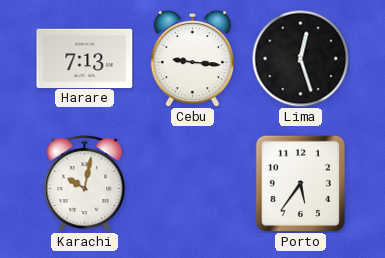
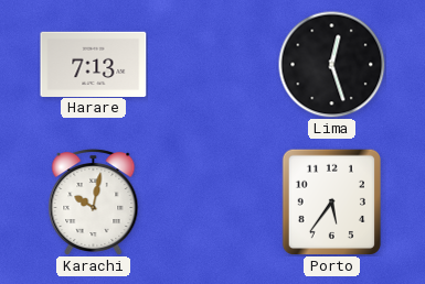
Cebu: 9:16 -> none
